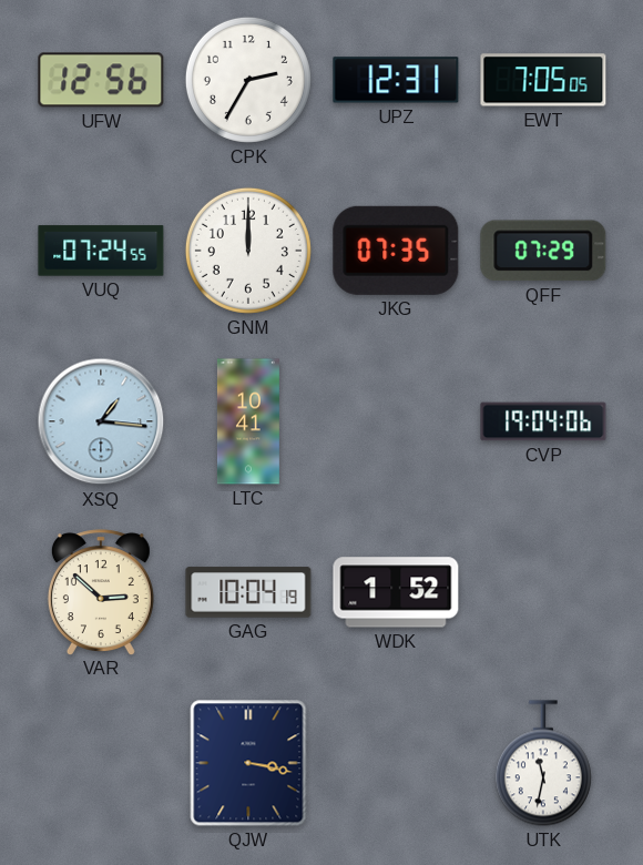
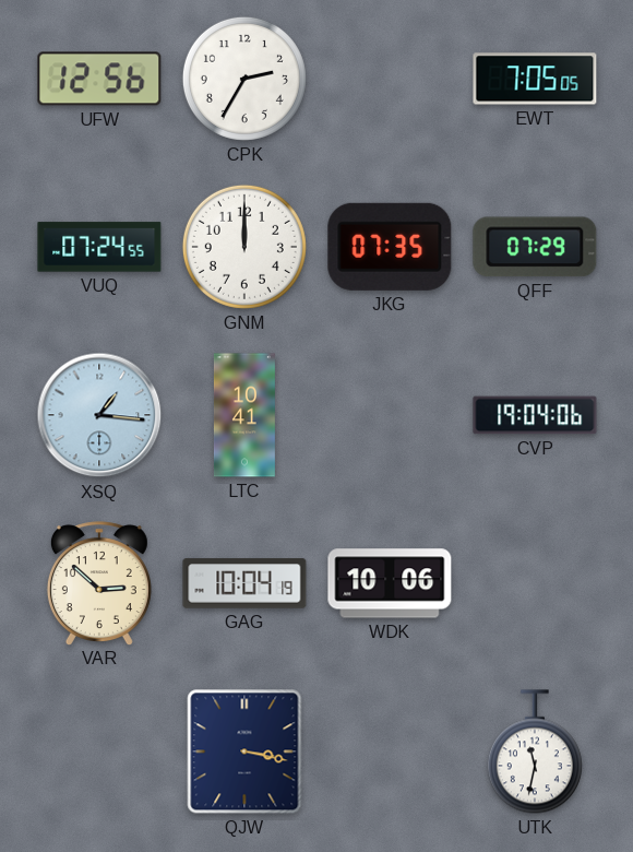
UPZ: 12:31 -> none
WDK: 1:52 -> 10:06
